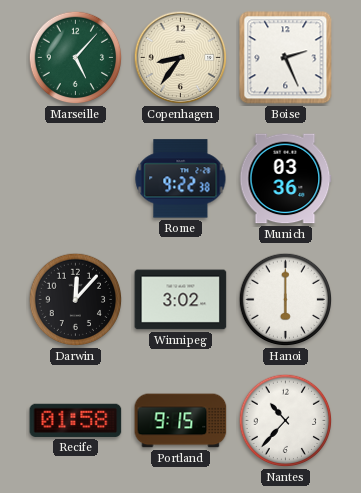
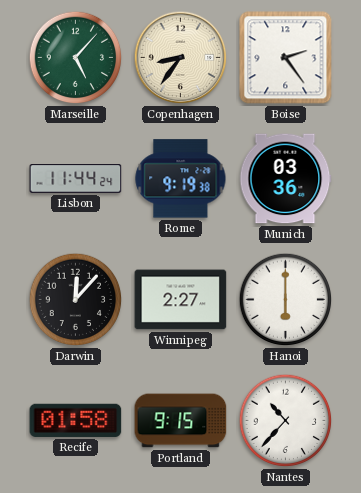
Boise: 2:26 -> 2:24
Lisbon: none -> 11:44
Rome: 9:22 -> 9:19
Winnipeg: 3:02 -> 2:27
